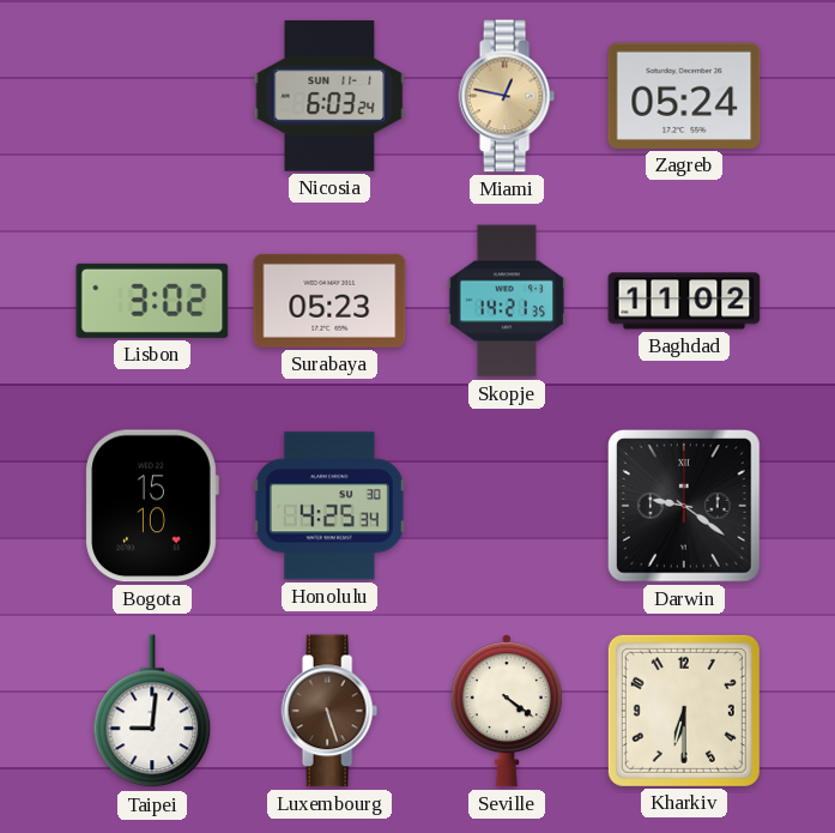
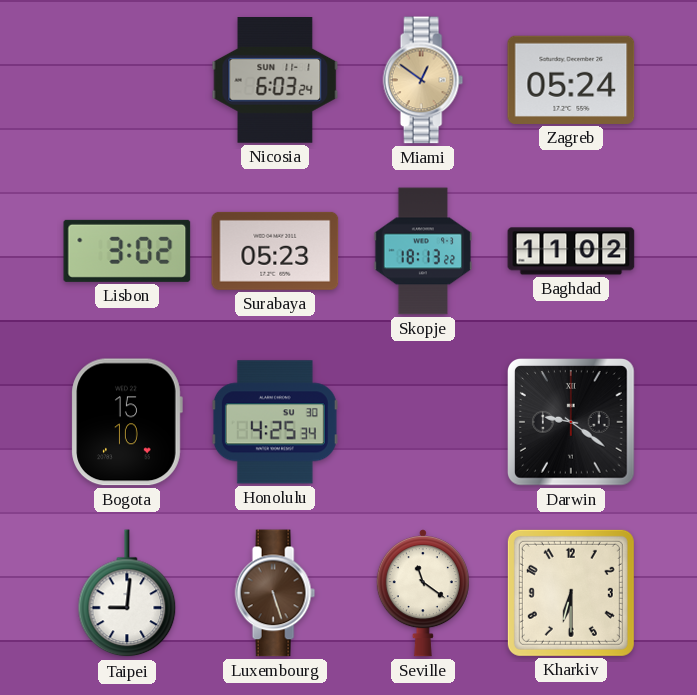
Miami: 12:47 -> 12:51
Skopje: 14:21 -> 18:13
Seville: 4:21 -> 11:21
